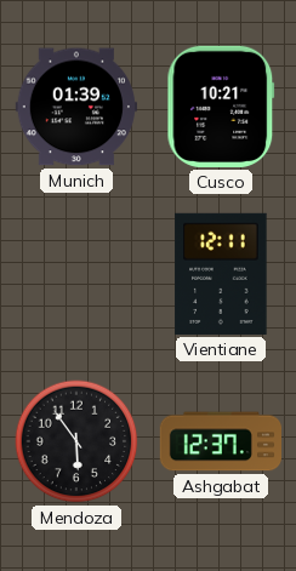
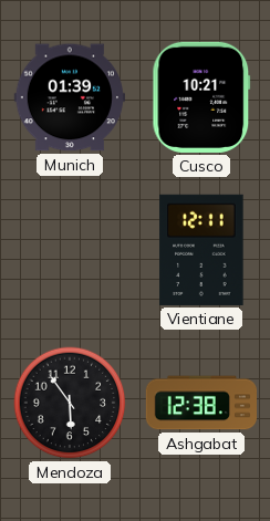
Ashgabat: 12:37 -> 12:38
